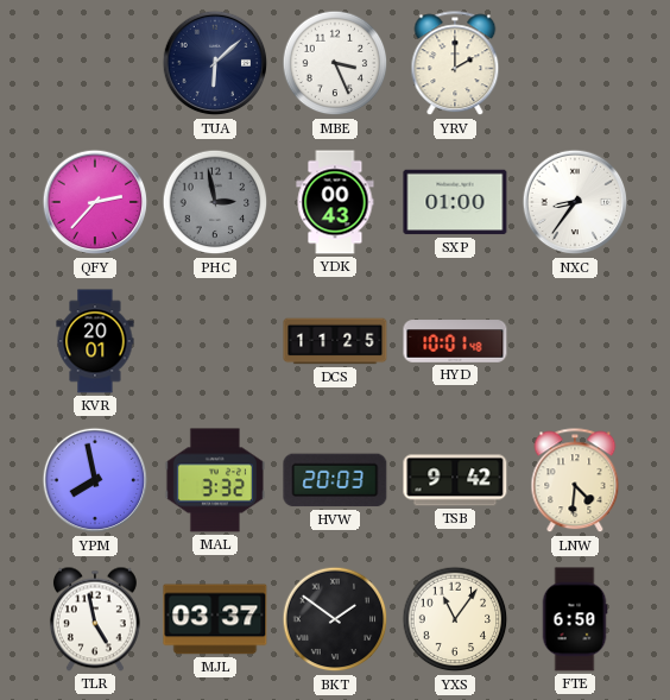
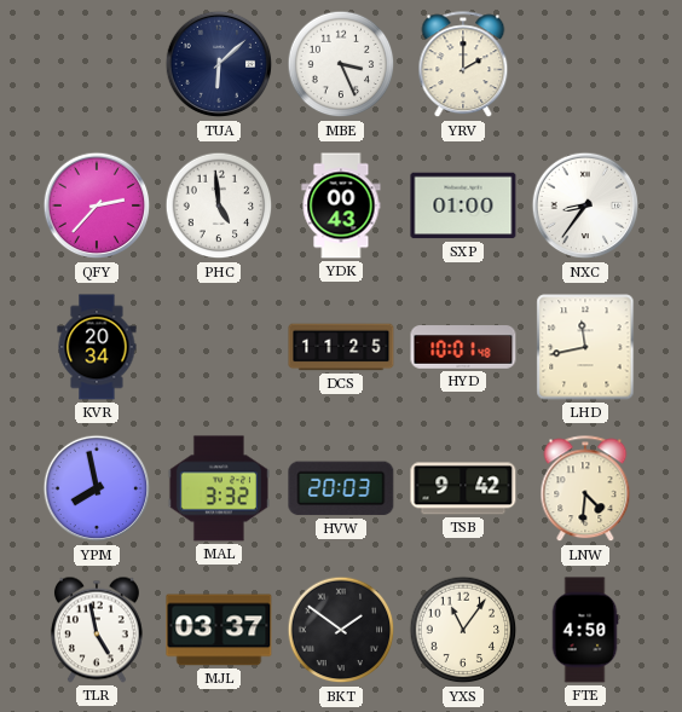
PHC: 2:58 -> 4:59
PHC dial: grey -> white
KVR: 20:01 -> 20:34
LHD: none -> 11:43
FTE: 6:50 -> 4:50
